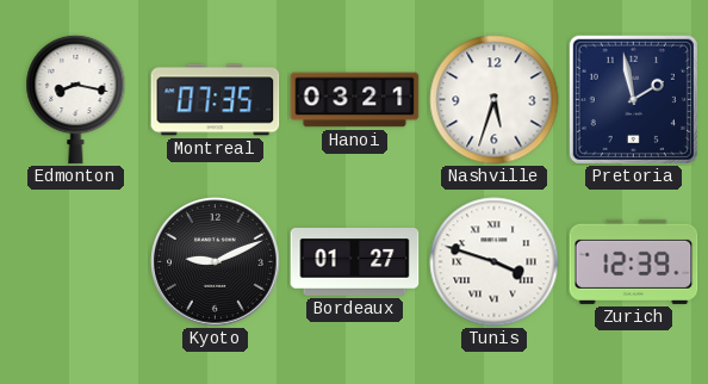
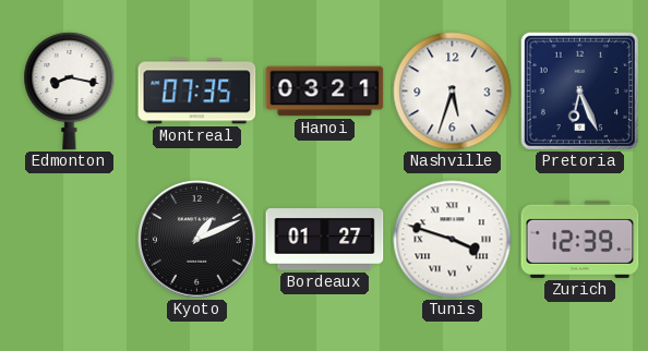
Pretoria: 1:58 -> 6:26
Kyoto: 9:11 -> 1:11
